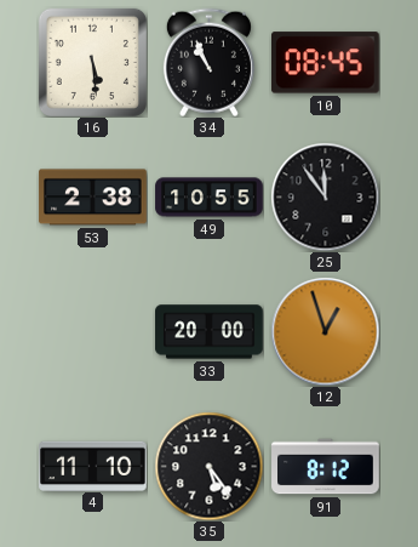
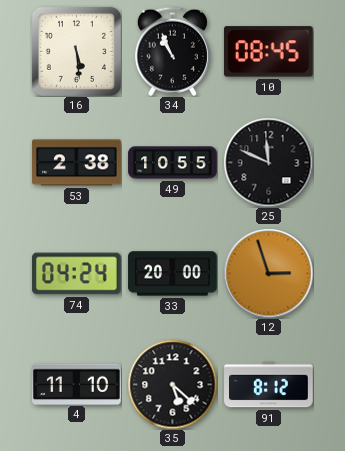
25: 11:54 -> 11:49
74: none -> 04:24
12: 12:57 -> 2:57
35: 5:24 -> 5:22
